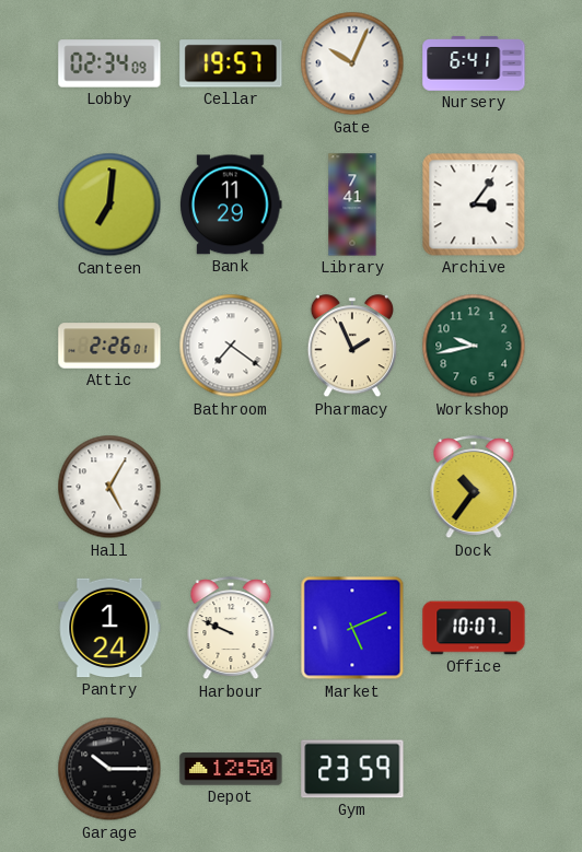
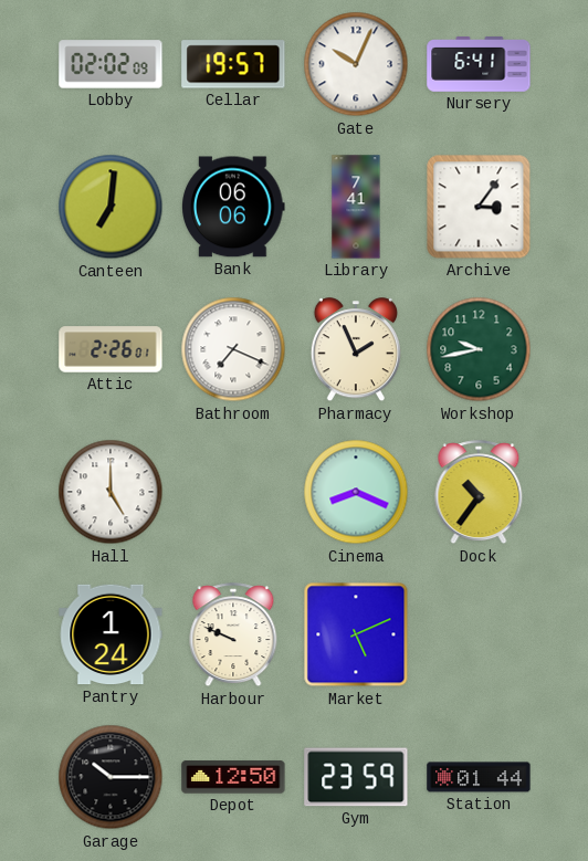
Lobby: 02:34 -> 02:02
Bank: 11:29 -> 06:06
Bathroom: 7:21 -> 7:19
Hall: 5:05 -> 5:00
Cinema: none -> 8:19
Office: 10:07 -> none
Station: none -> 01:44
